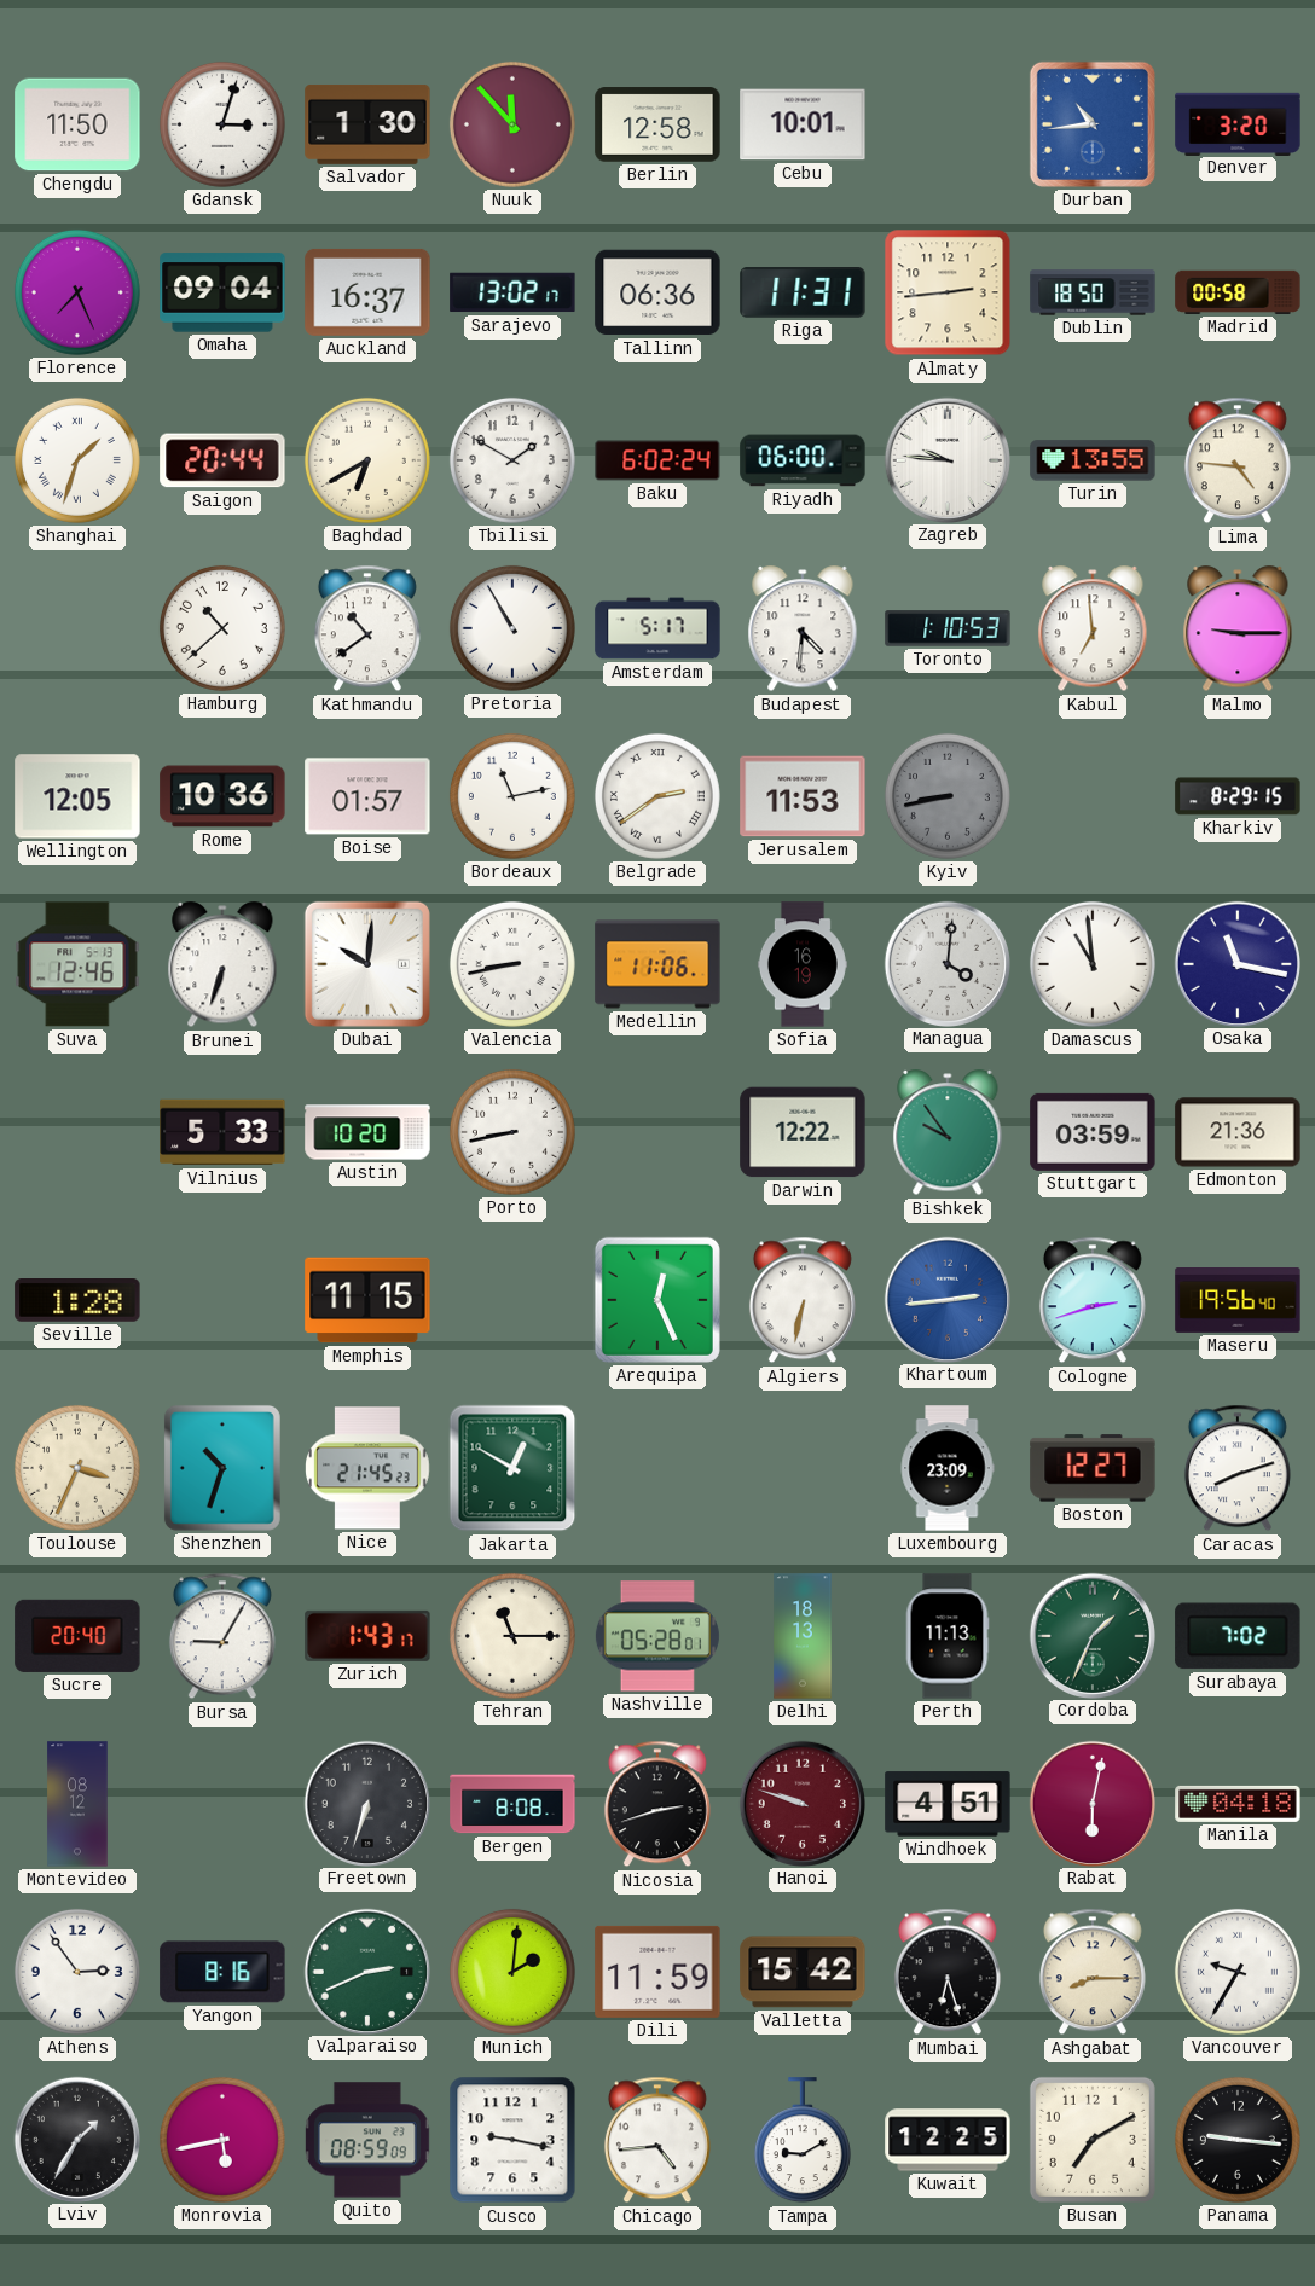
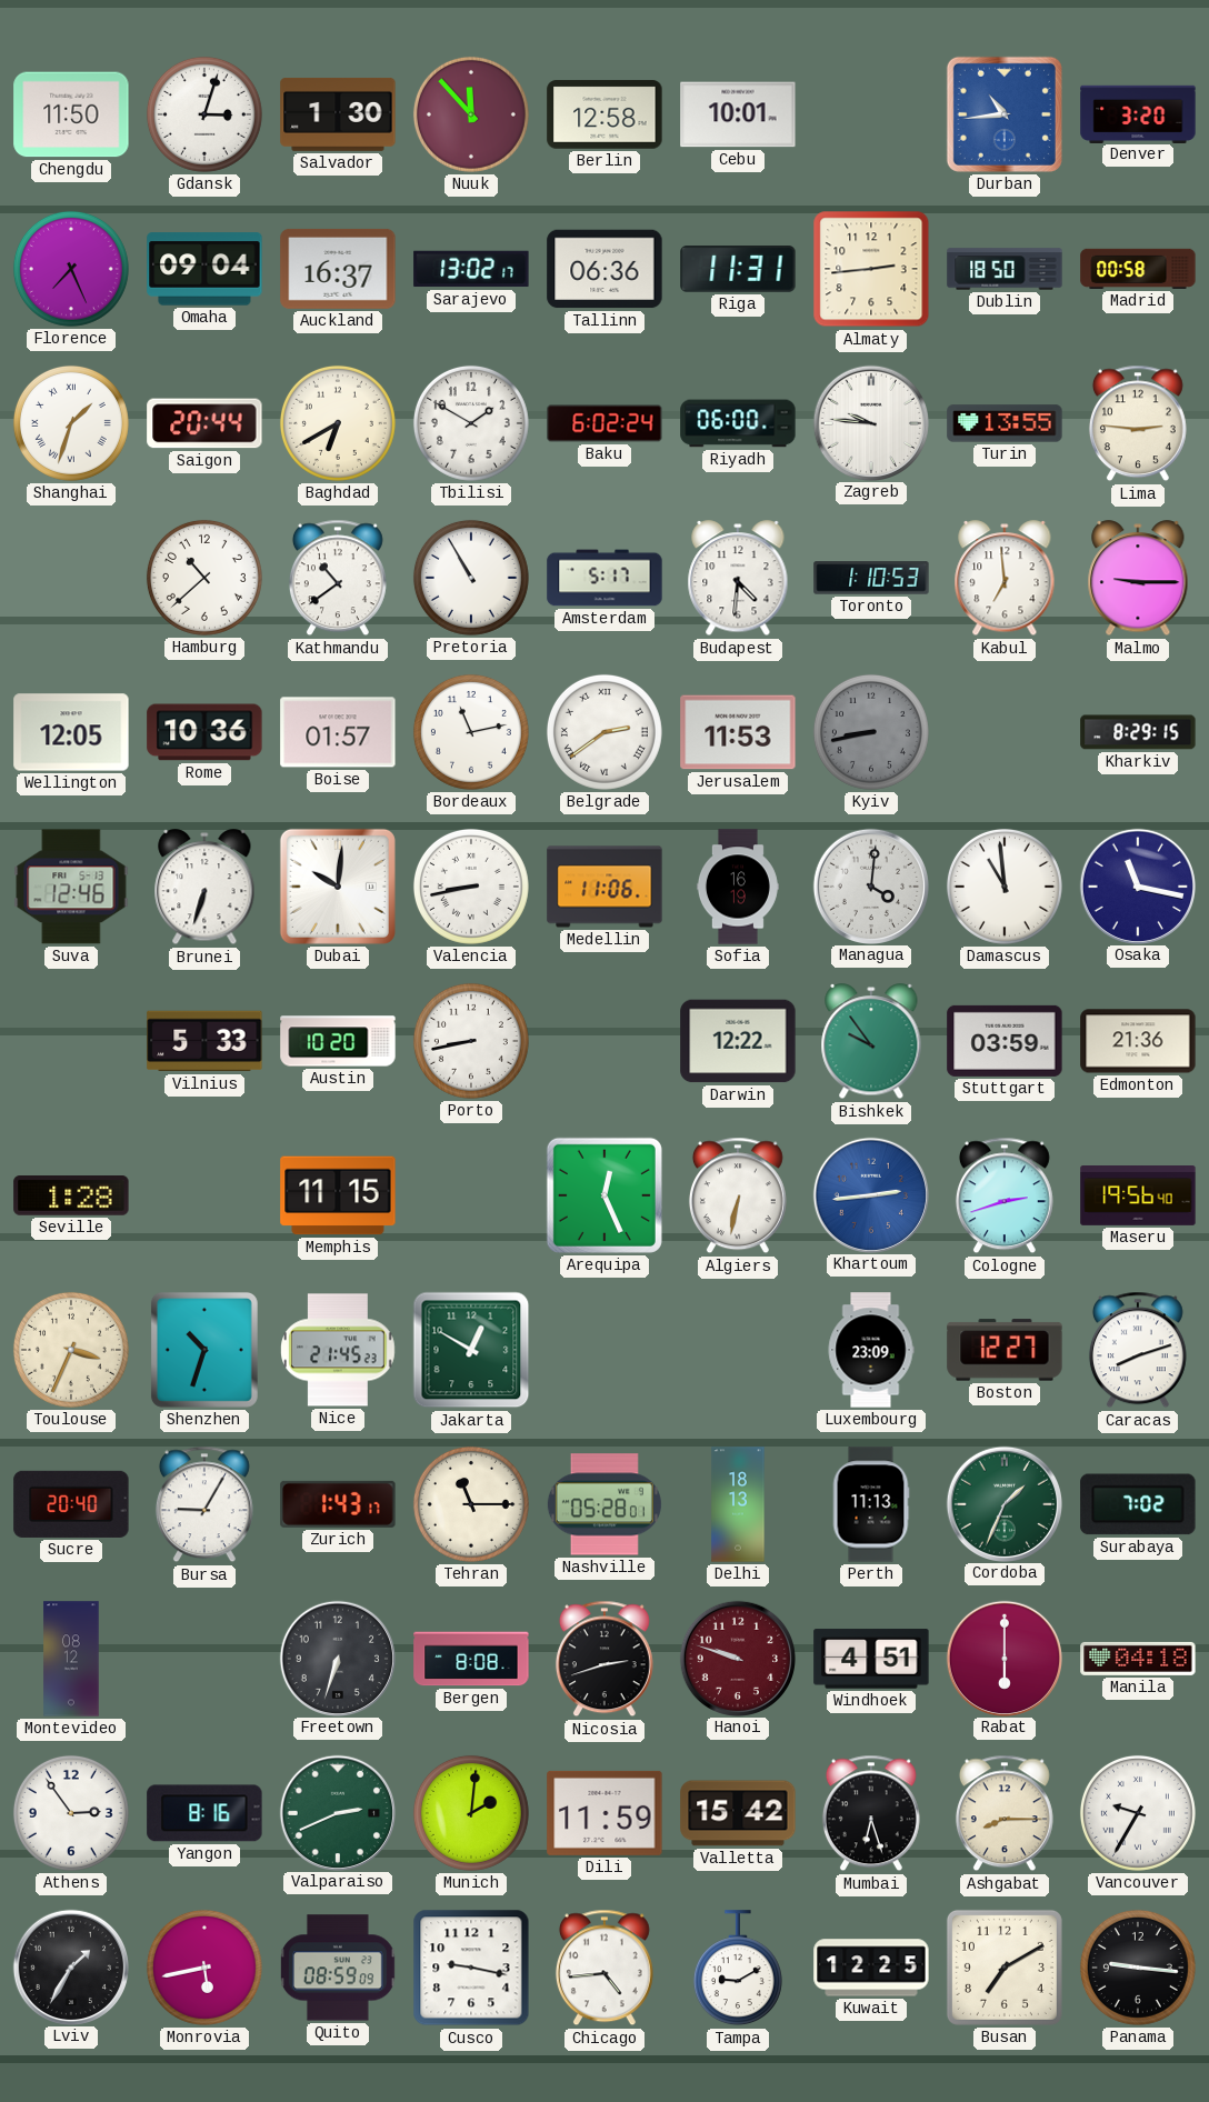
Lima: 4:46 -> 2:46
Rabat: 6:02 -> 6:00
